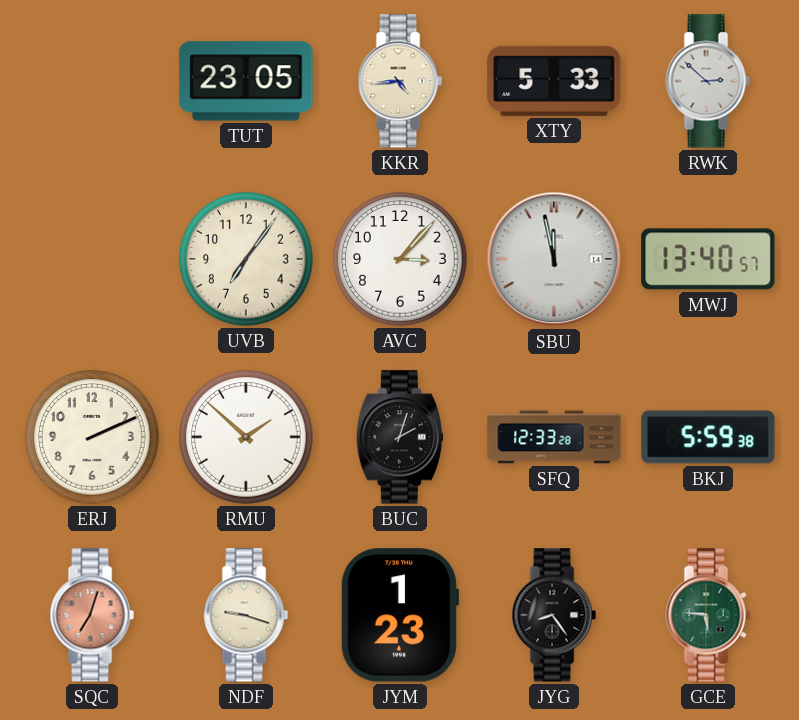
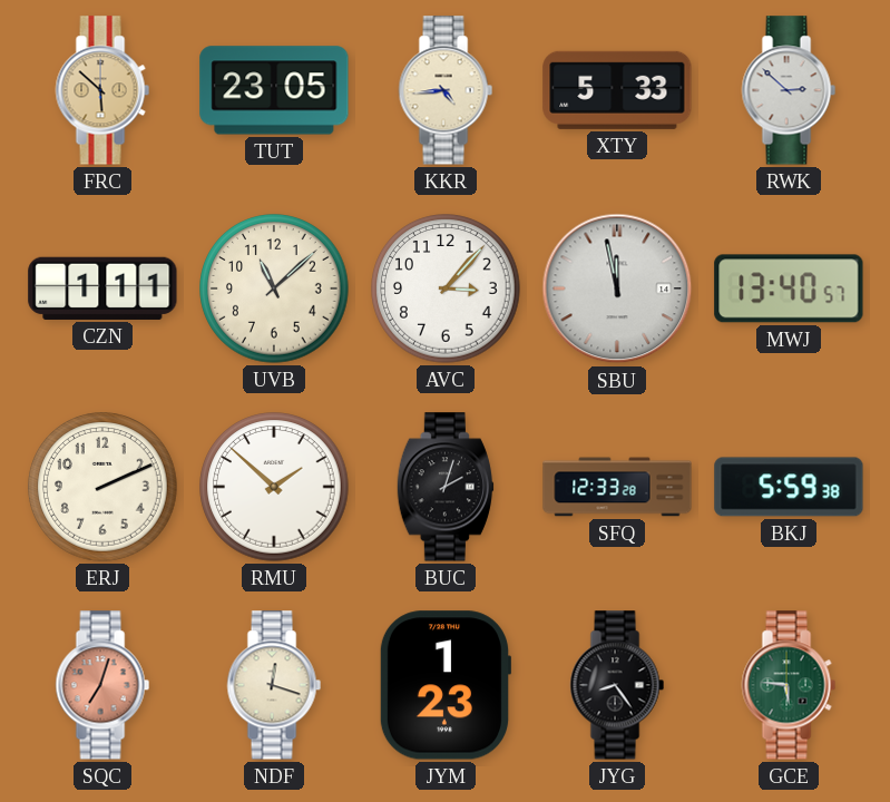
FRC: none -> 5:52
CZN: none -> 1:11
UVB: 7:06 -> 11:08
NDF: 9:18 -> 12:18
